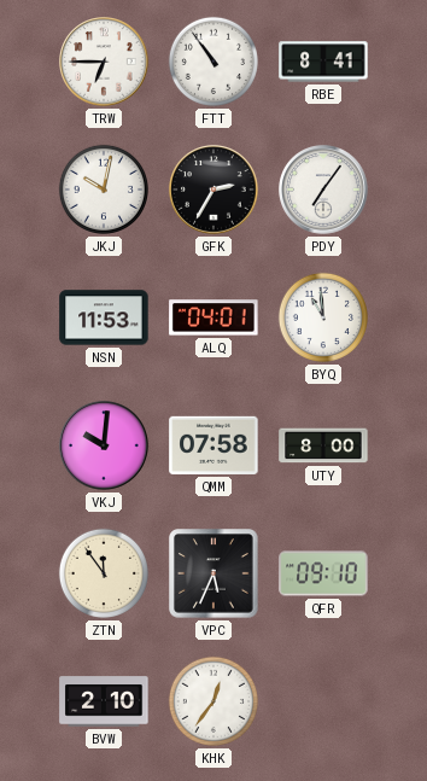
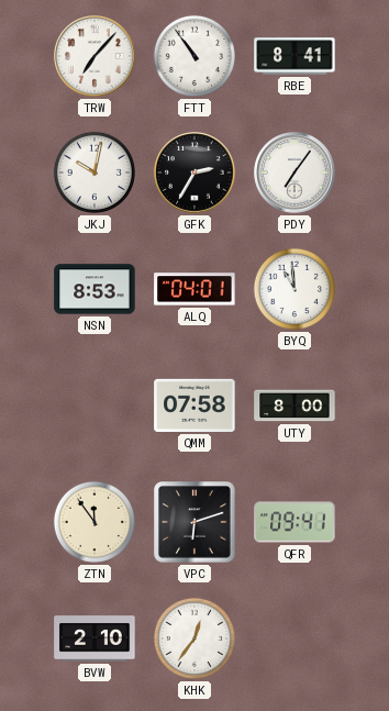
TRW: 6:45 -> 7:07
NSN: 11:53 -> 8:53
VKJ: 10:01 -> none
VPC: 5:34 -> 6:12
QFR: 09:10 -> 09:41
